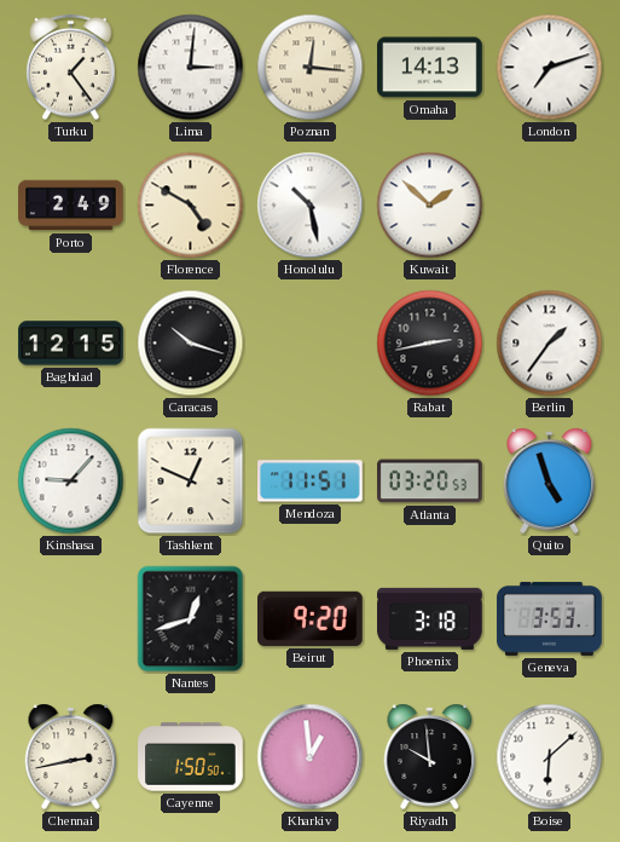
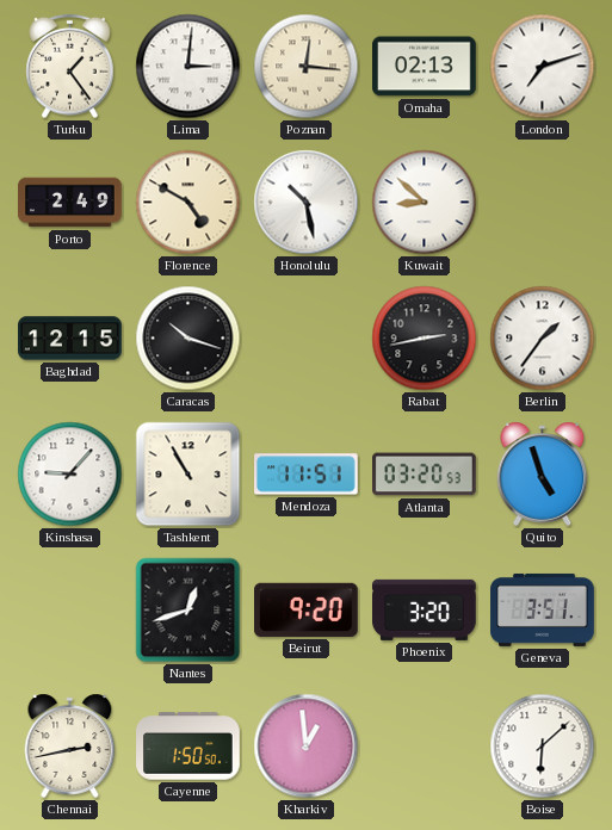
Omaha: 14:13 -> 02:13
Kuwait: 1:52 -> 8:52
Tashkent: 12:49 -> 10:55
Phoenix: 3:18 -> 3:20
Geneva: 3:53 -> 3:51
Riyadh: 9:59 -> none
